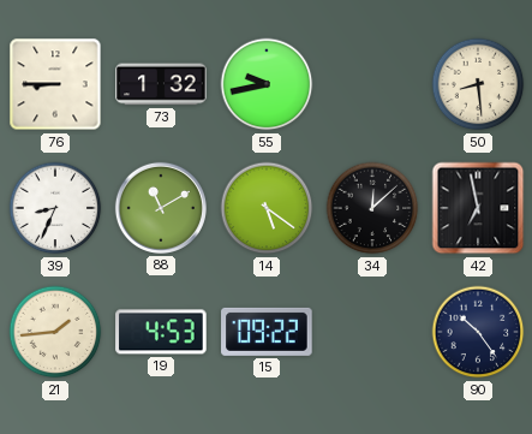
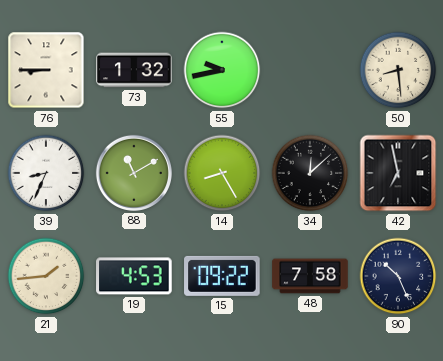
14: 5:21 -> 8:25
48: none -> 7:58
90: 10:24 -> 10:26
